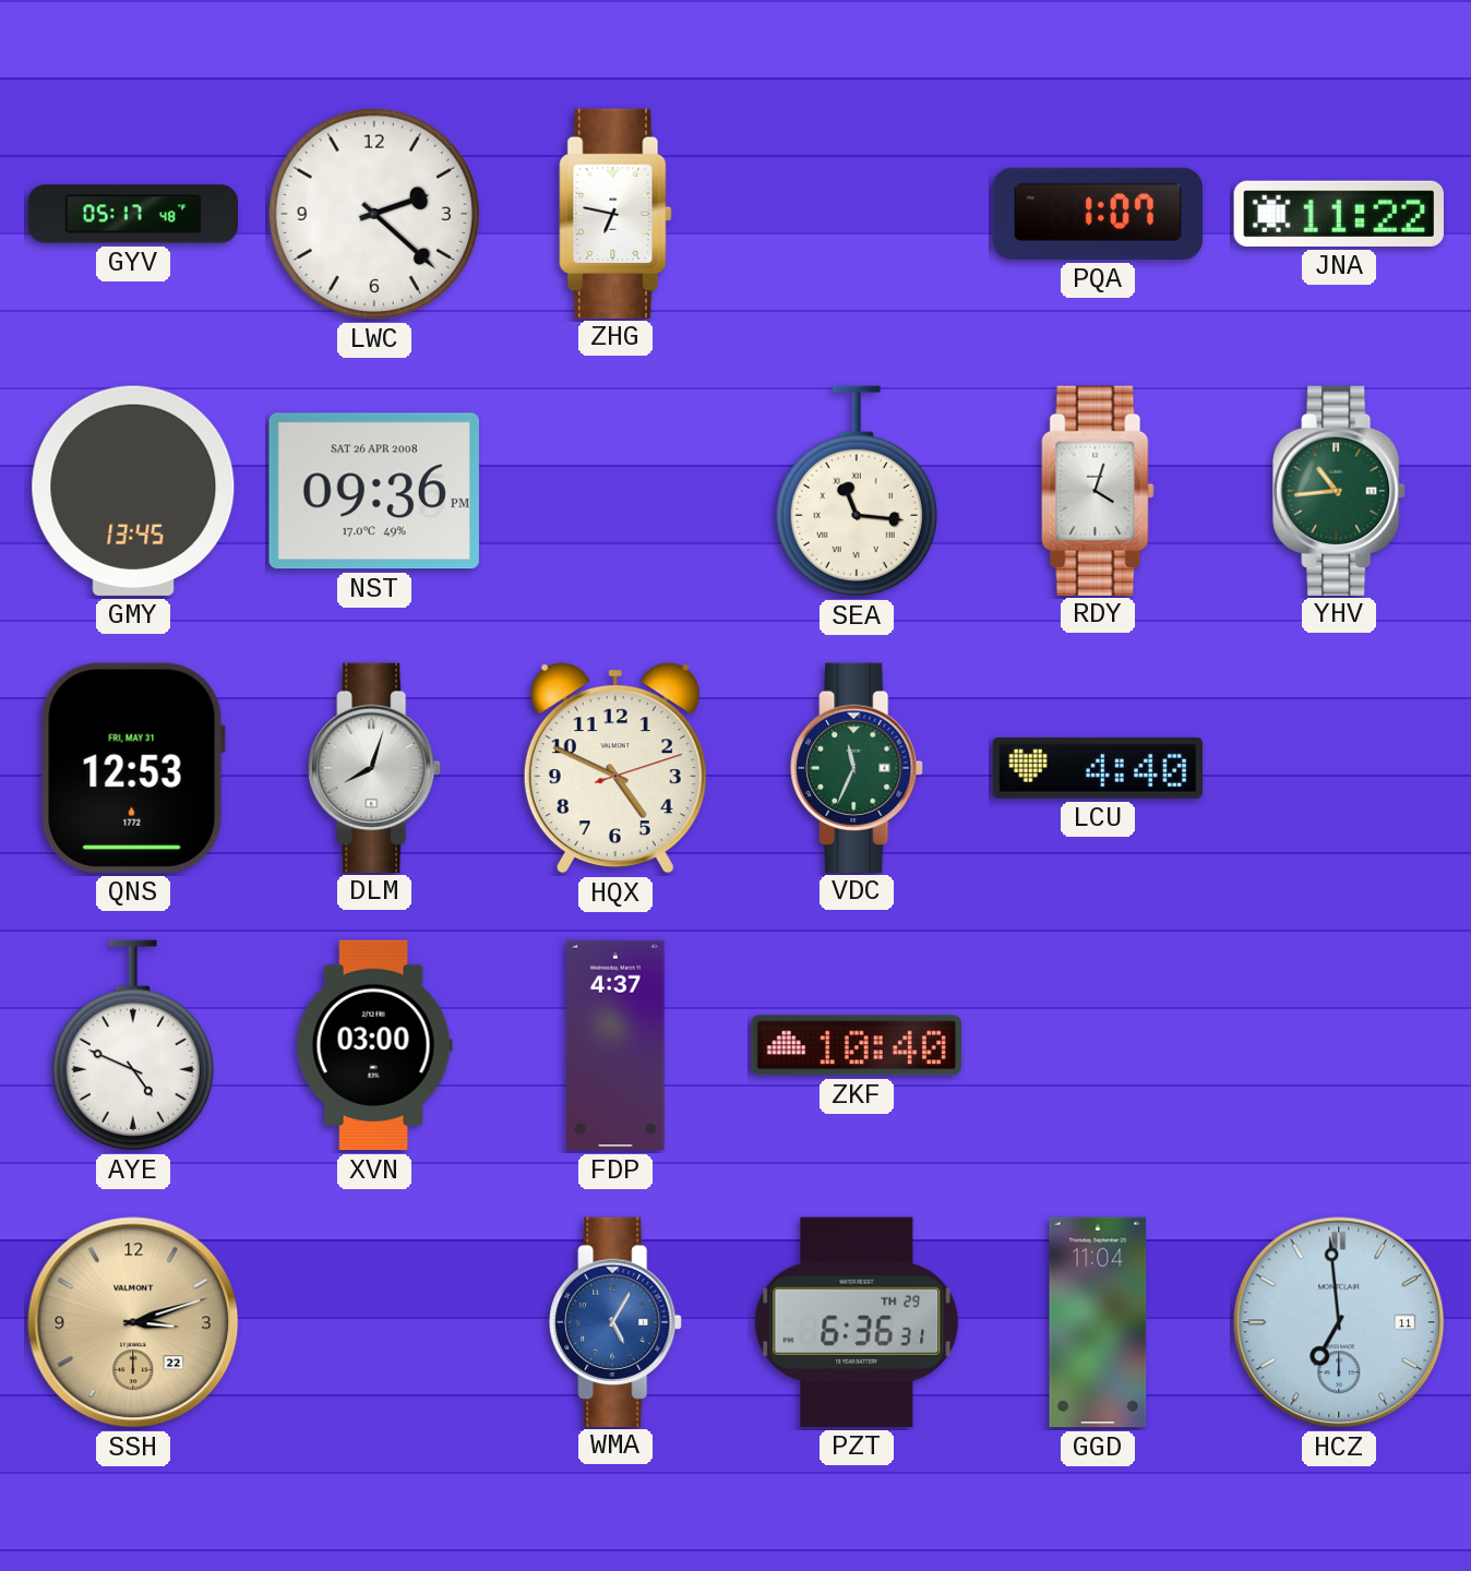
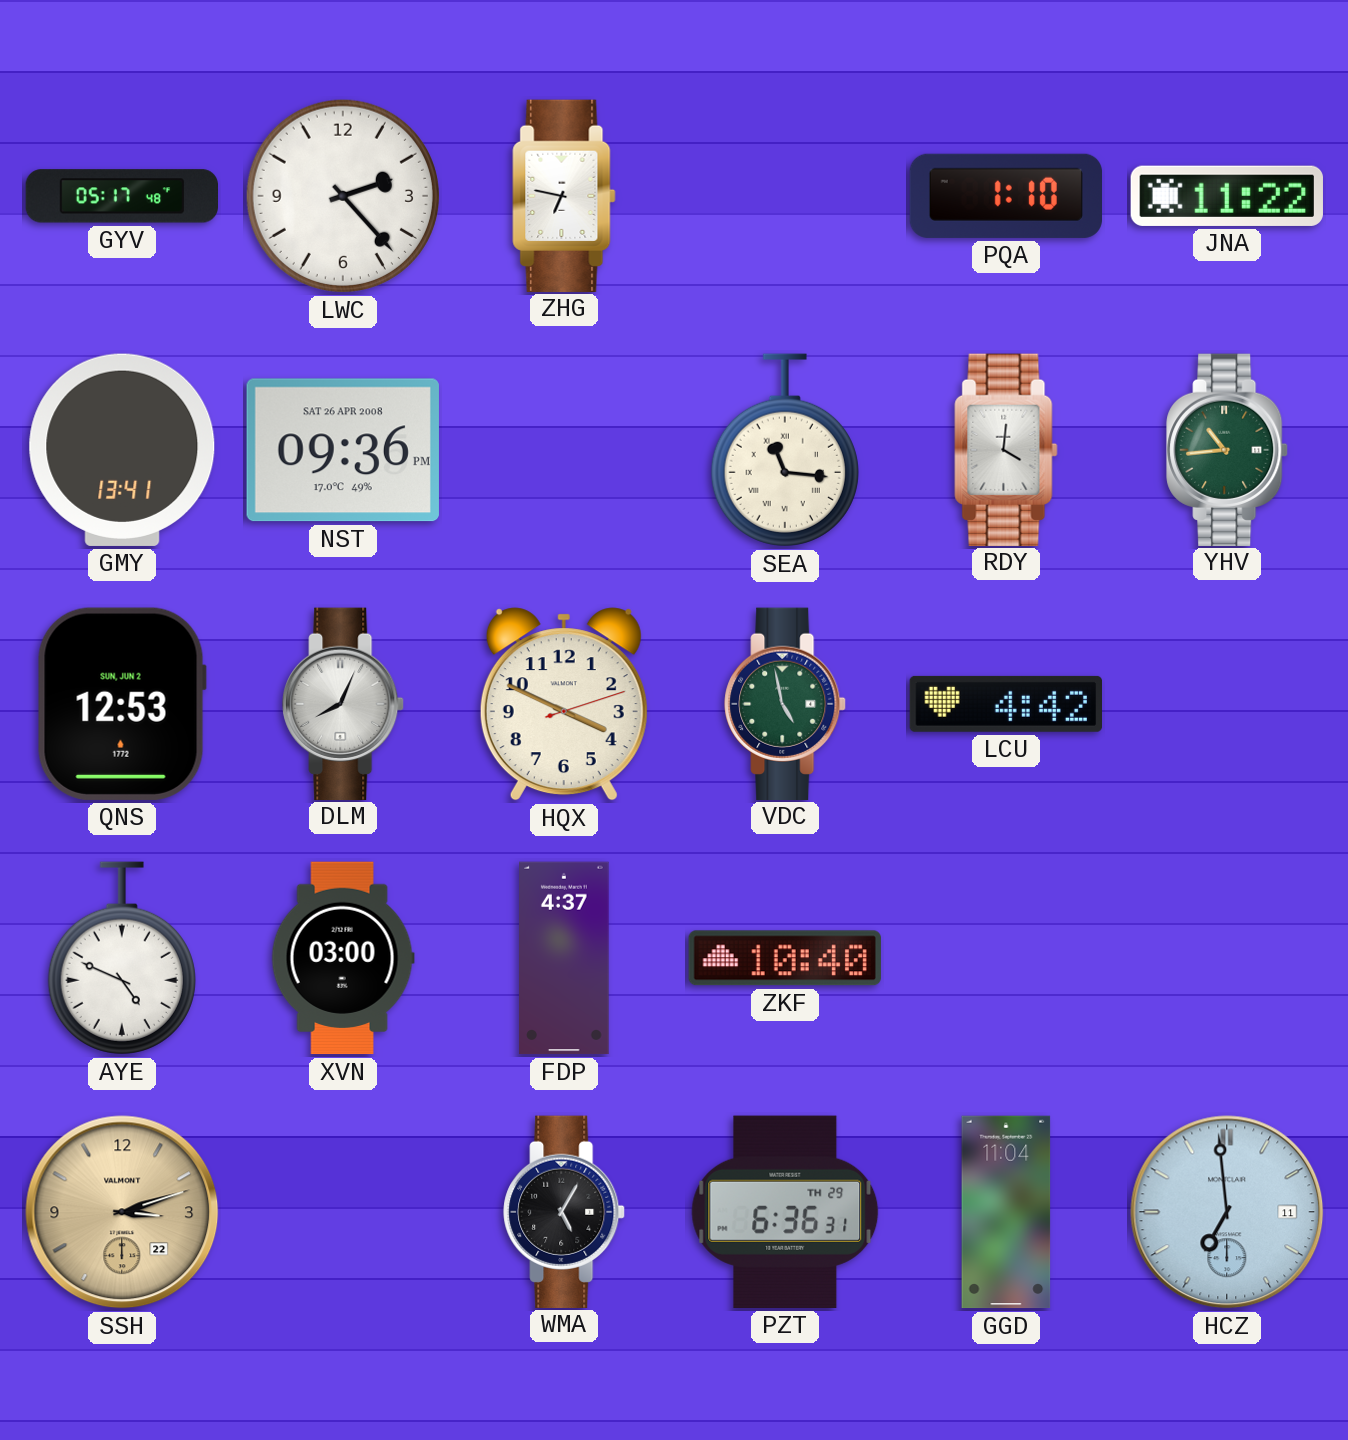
LWC: 2:22 -> 2:23
PQA: 1:07 -> 1:10
GMY: 13:45 -> 13:41
RDY: 4:03 -> 4:01
QNS date: FRI, MAY 31 -> SUN, JUN 2
DLM: 8:03 -> 8:04
HQX: 4:49 -> 3:49
VDC: 11:34 -> 4:58
LCU: 4:40 -> 4:42
WMA dial: blue -> black
